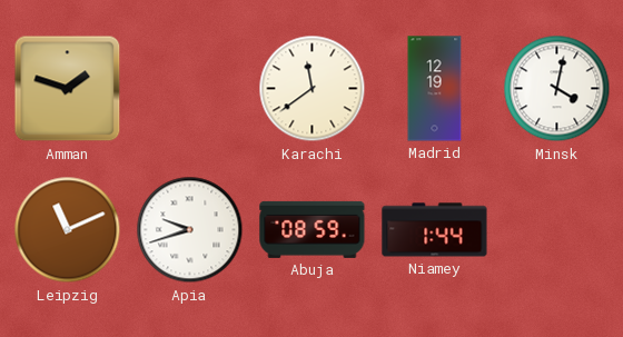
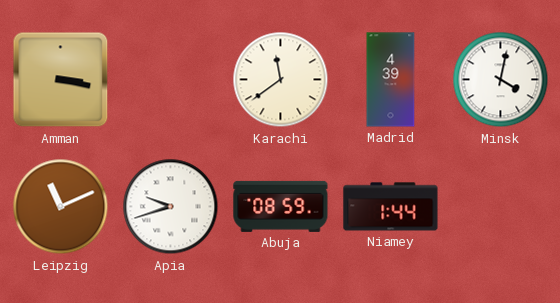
Amman: 1:48 -> 3:17
Madrid: 12:19 -> 4:39
